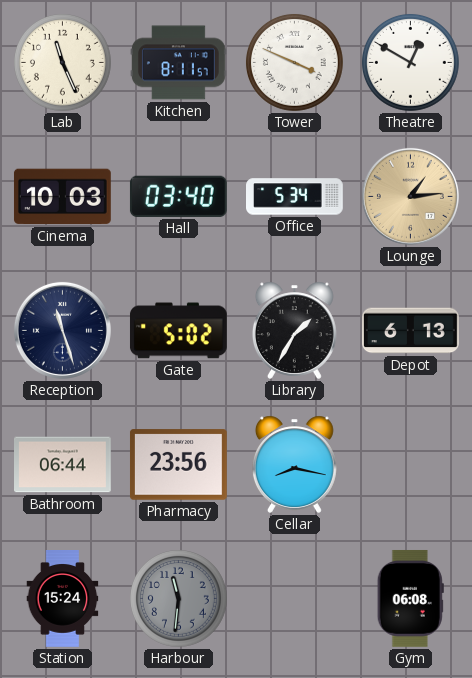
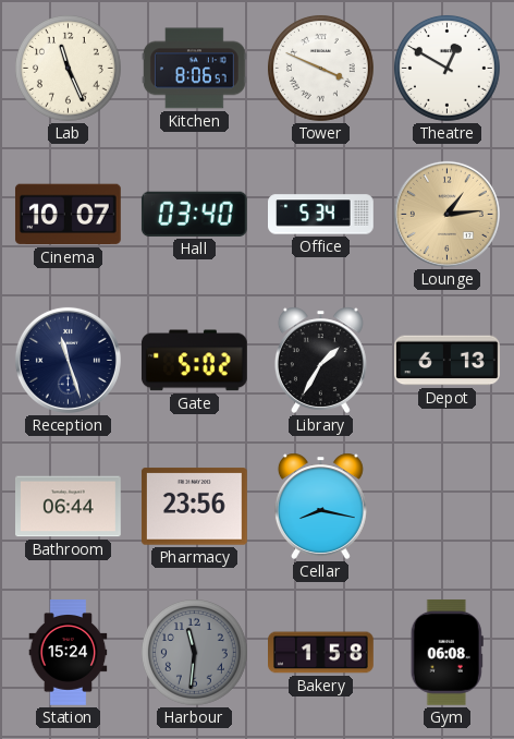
Kitchen: 8:11 -> 8:06
Cinema: 10:03 -> 10:07
Bakery: none -> 1:58
